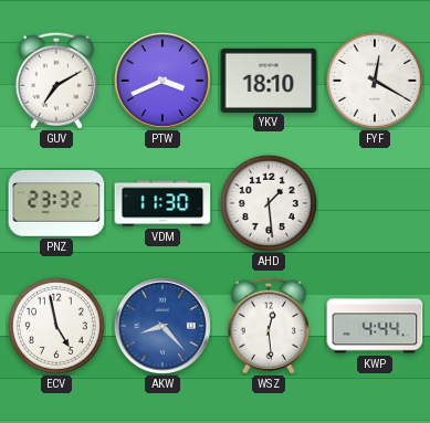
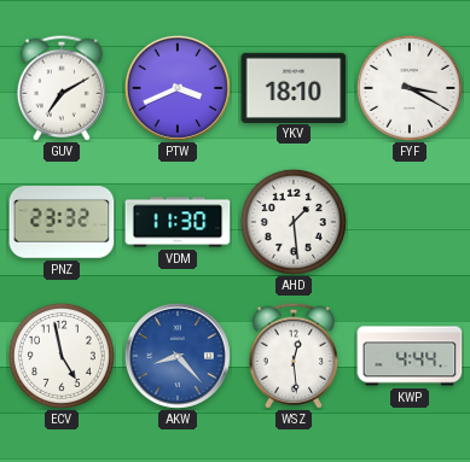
FYF: 12:20 -> 3:20
